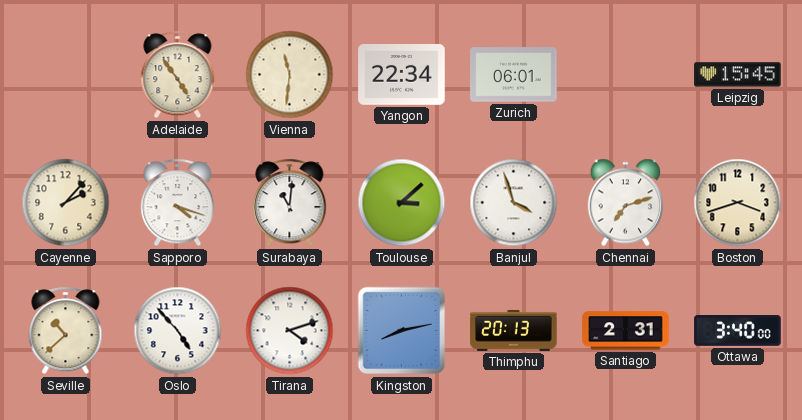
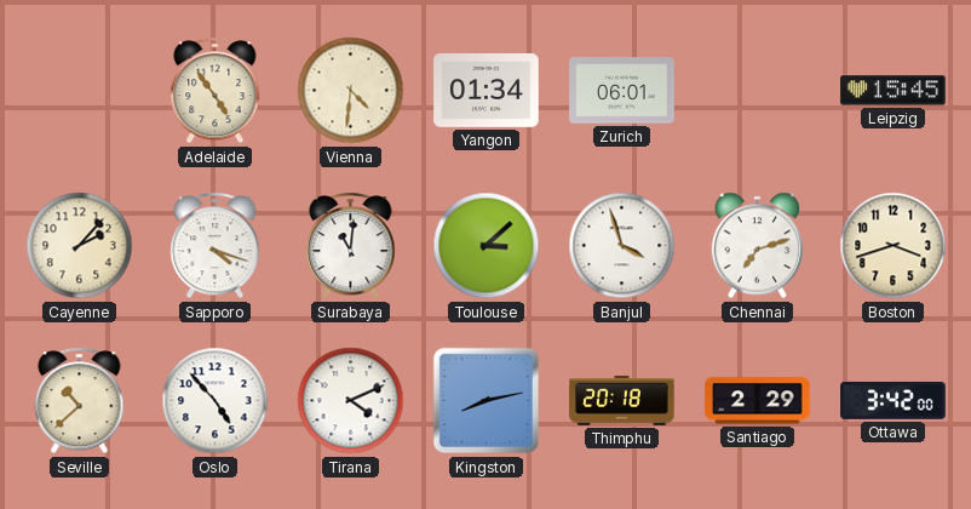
Vienna: 11:31 -> 4:31
Yangon: 22:34 -> 01:34
Tirana: 4:12 -> 4:11
Thimphu: 20:13 -> 20:18
Santiago: 2:31 -> 2:29
Ottawa: 3:40 -> 3:42
